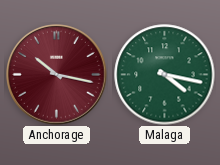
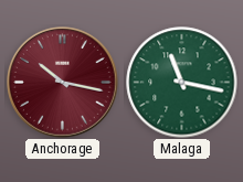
Malaga: 4:17 -> 11:17
